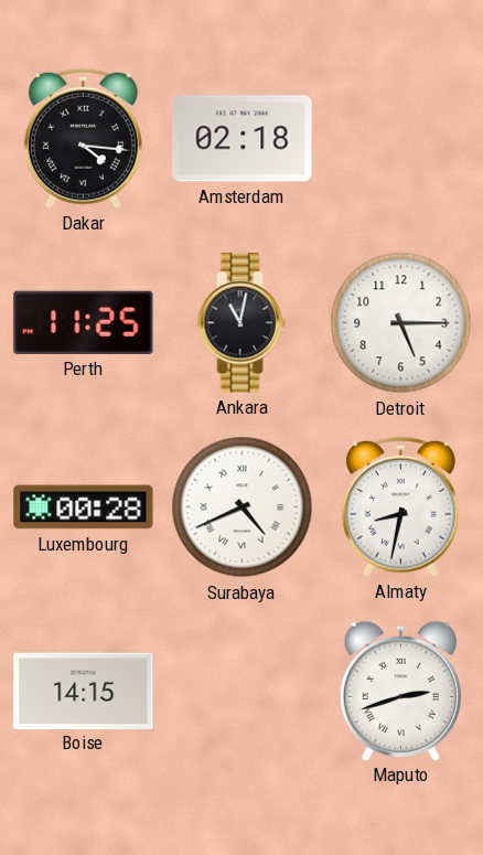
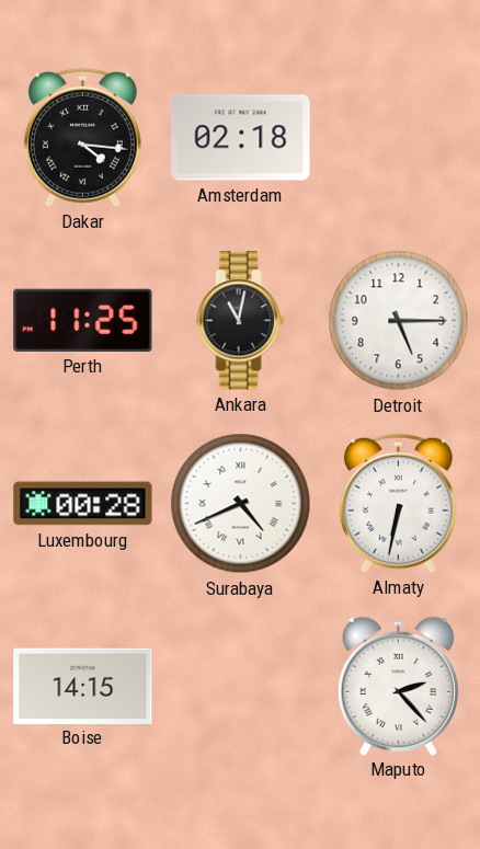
Almaty: 8:32 -> 6:32
Maputo: 2:42 -> 2:23
